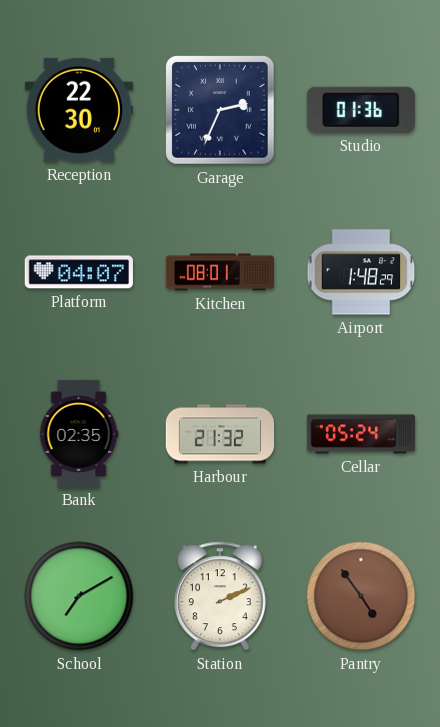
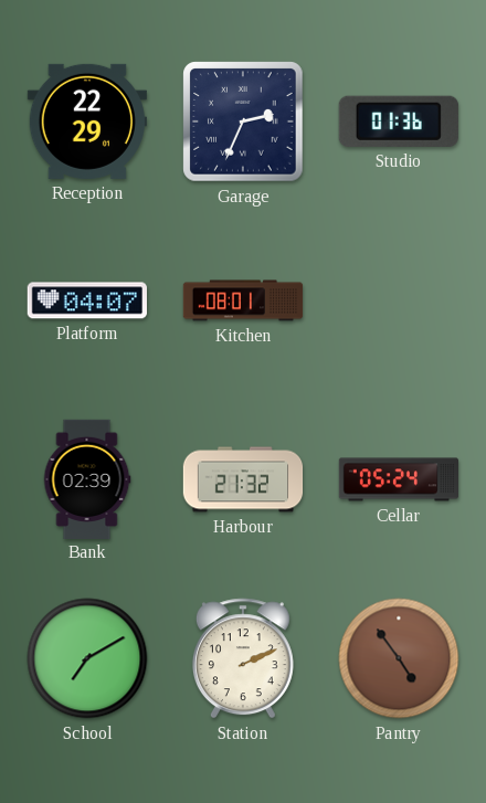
Reception: 22:30 -> 22:29
Airport: 1:48 -> none
Bank: 02:35 -> 02:39
